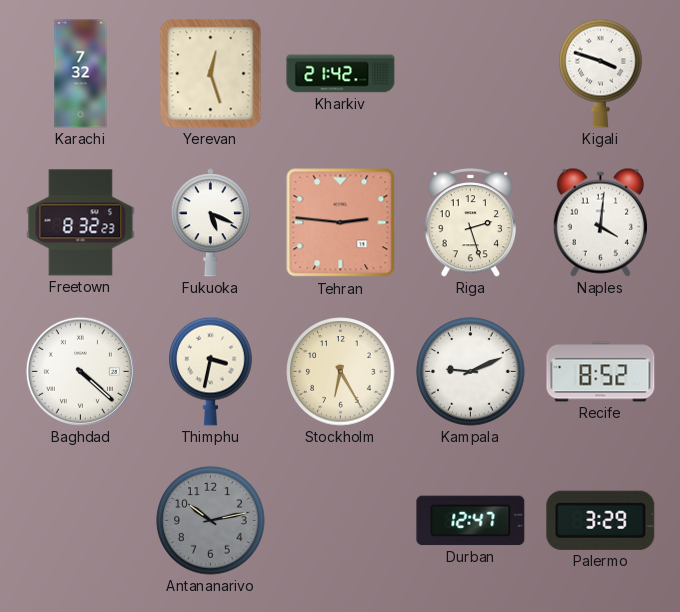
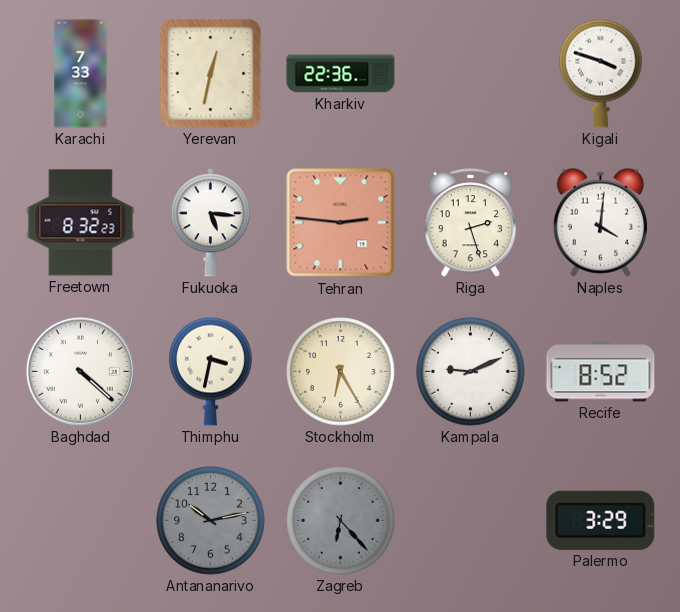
Karachi: 7:32 -> 7:33
Yerevan: 12:27 -> 12:32
Kharkiv: 21:42 -> 22:36
Fukuoka: 5:19 -> 5:16
Zagreb: none -> 6:23
Durban: 12:47 -> none
